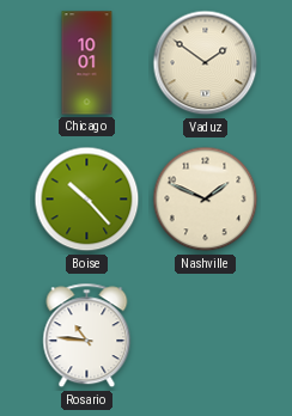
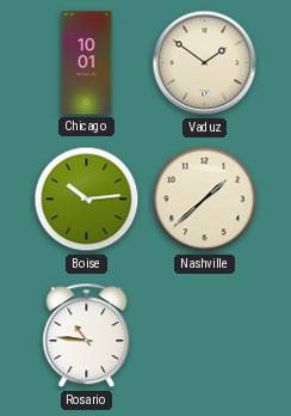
Boise: 10:23 -> 10:14
Nashville: 1:49 -> 1:38
